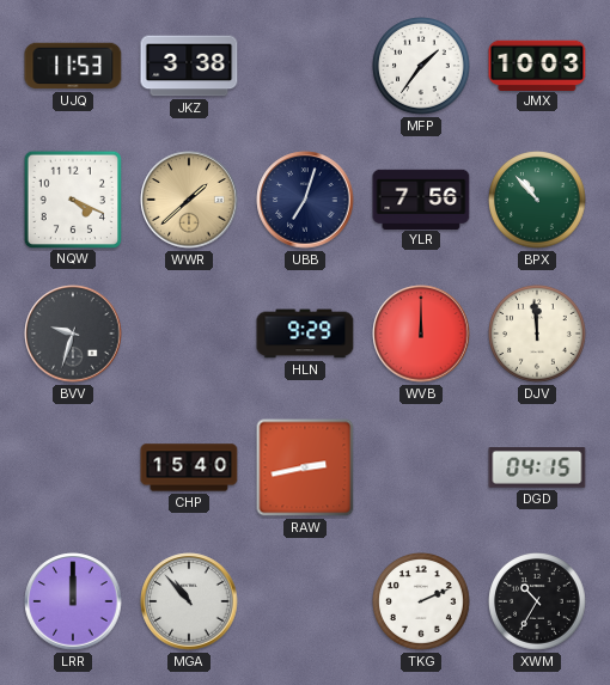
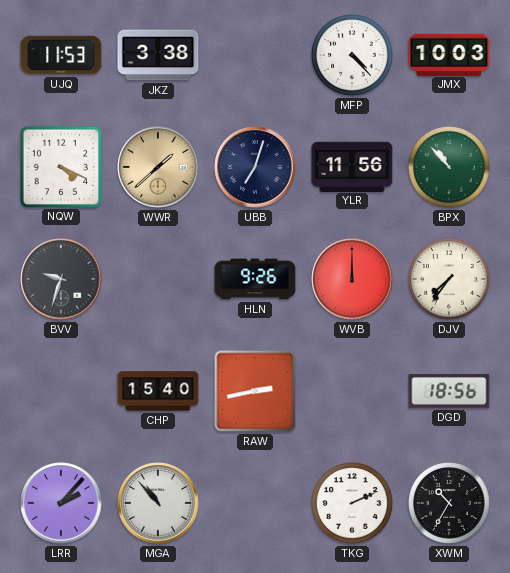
MFP: 1:36 -> 4:23
YLR: 7:56 -> 11:56
HLN: 9:29 -> 9:26
DJV: 11:59 -> 7:36
DGD: 04:15 -> 18:56
LRR: 12:00 -> 2:07
